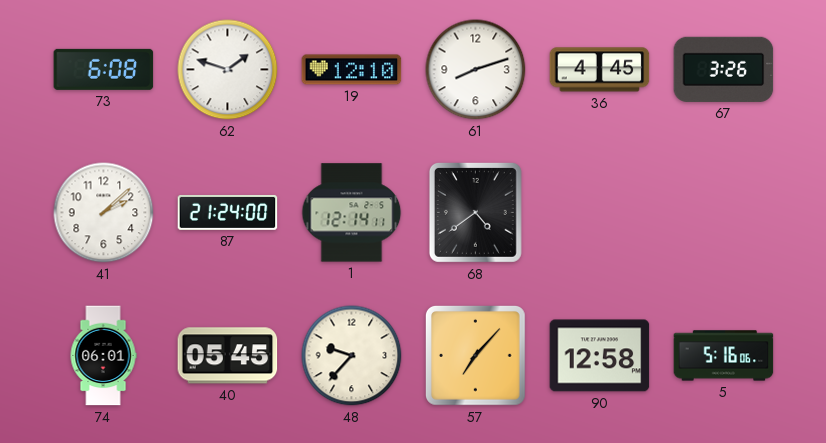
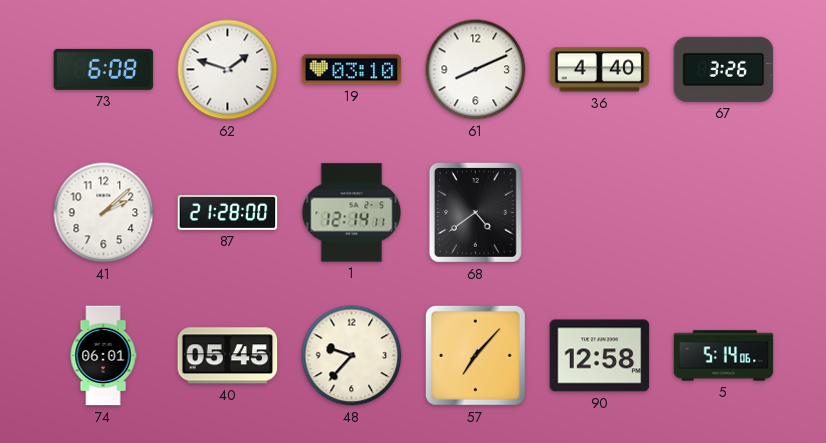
19: 12:10 -> 03:10
61: 8:12 -> 8:11
36: 4:45 -> 4:40
87: 21:24 -> 21:28
5: 5:16 -> 5:14
